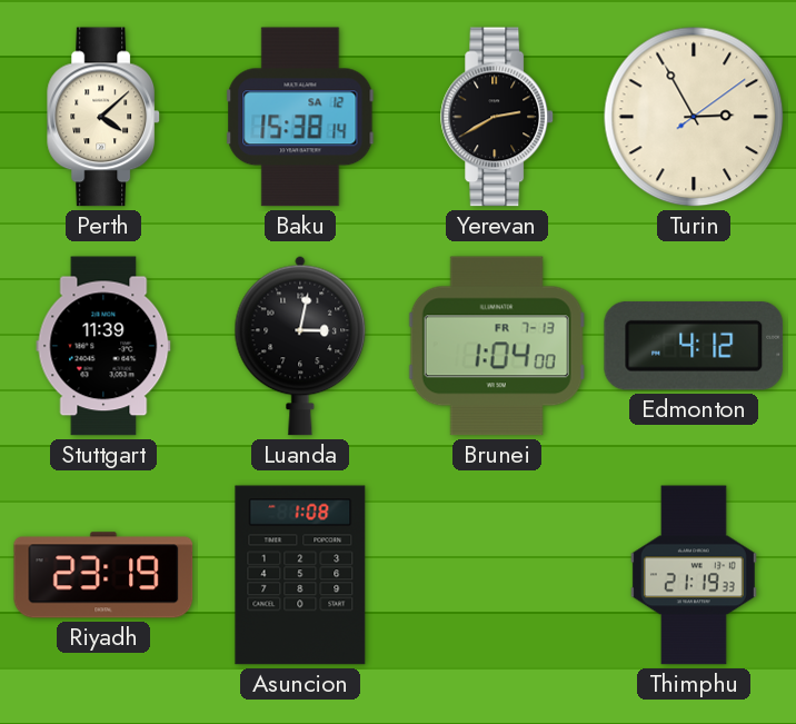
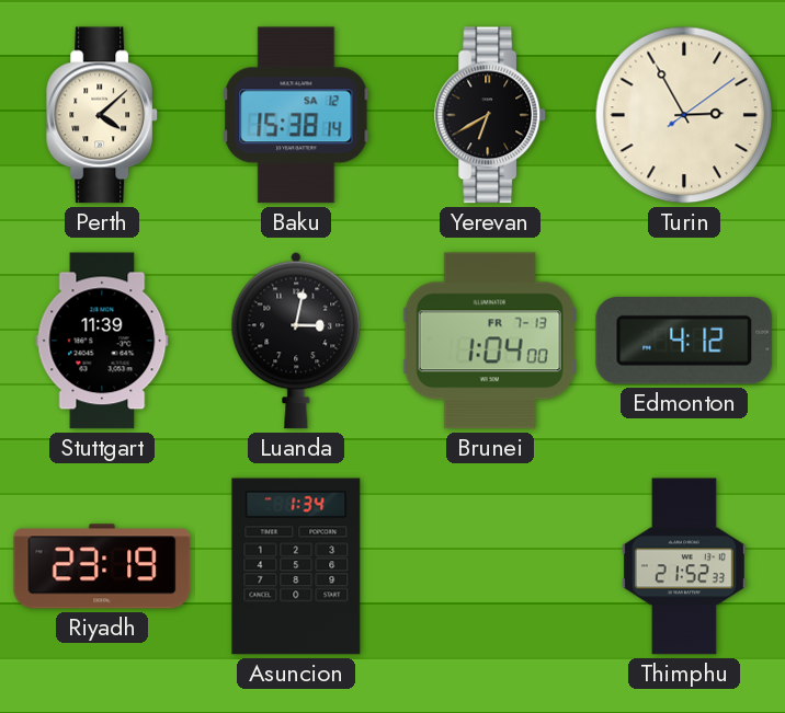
Yerevan: 2:40 -> 6:40
Asuncion: 1:08 -> 1:34
Thimphu: 21:19 -> 21:52
